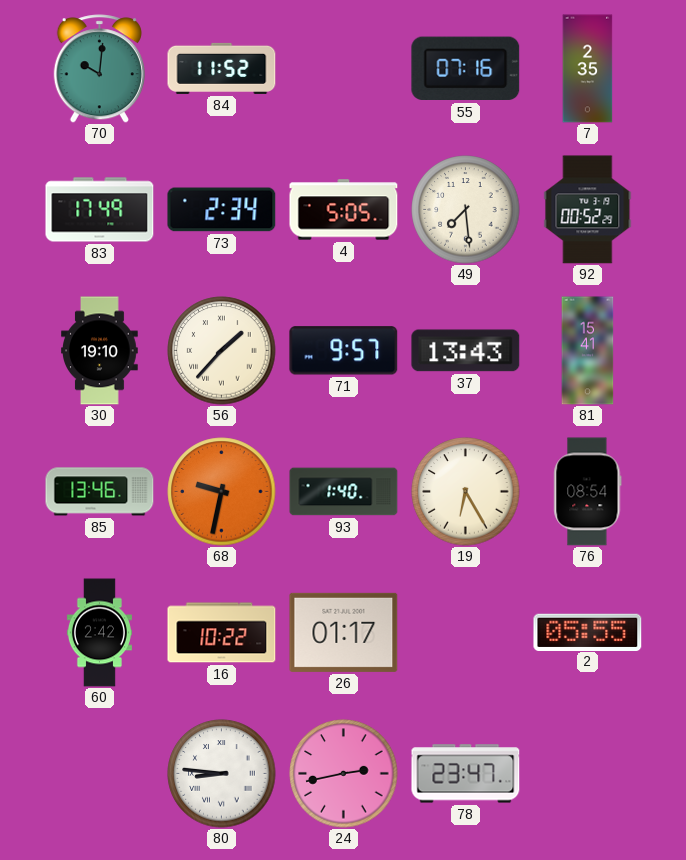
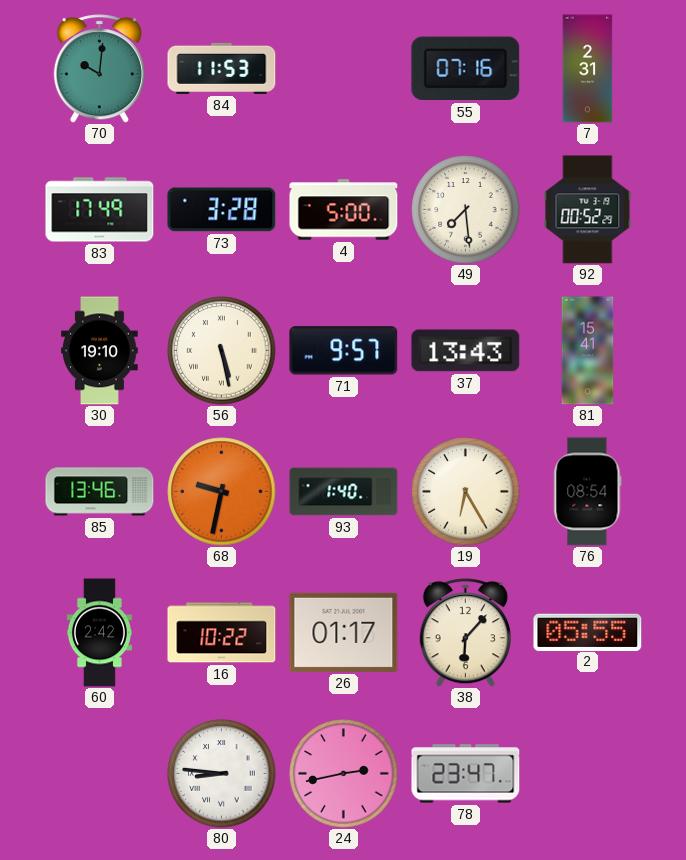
84: 11:52 -> 11:53
7: 2:35 -> 2:31
73: 2:34 -> 3:28
4: 5:05 -> 5:00
56: 1:37 -> 5:28
38: none -> 6:07
